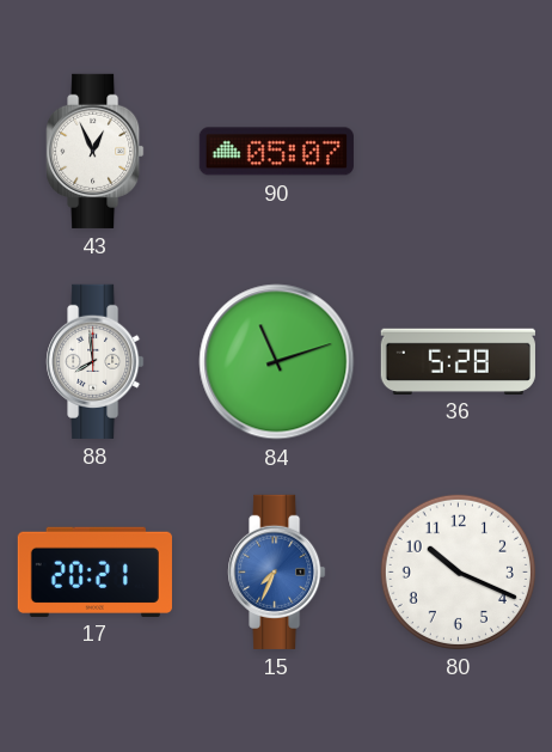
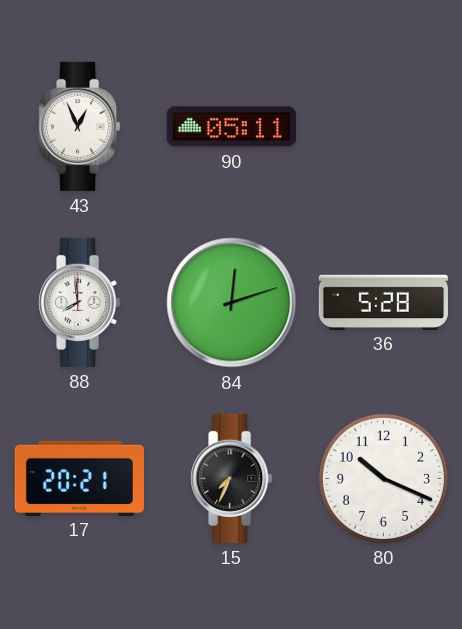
90: 05:07 -> 05:11
84: 11:12 -> 12:12
15 dial: blue -> black
